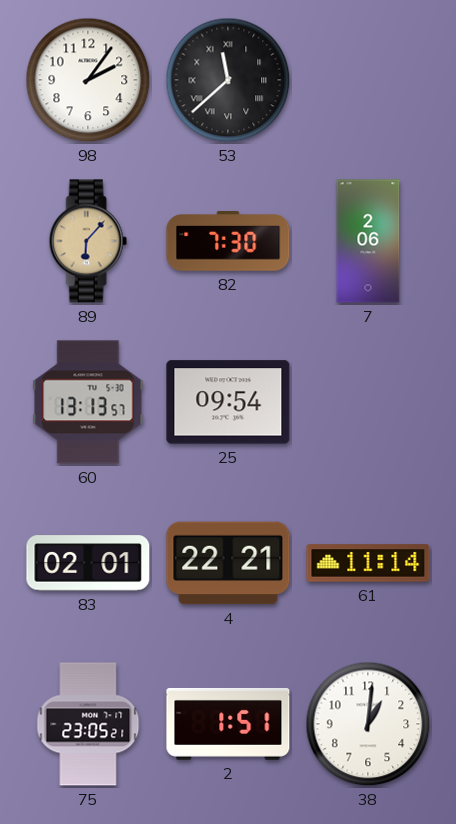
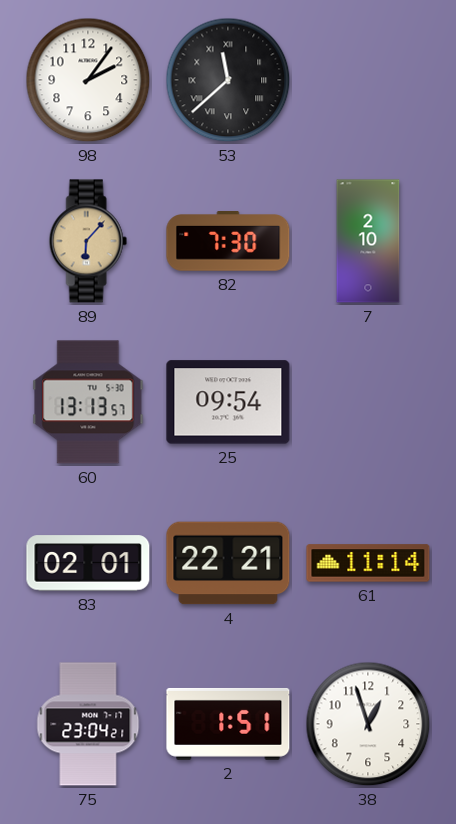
7: 2:06 -> 2:10
75: 23:05 -> 23:04
38: 1:01 -> 12:57
